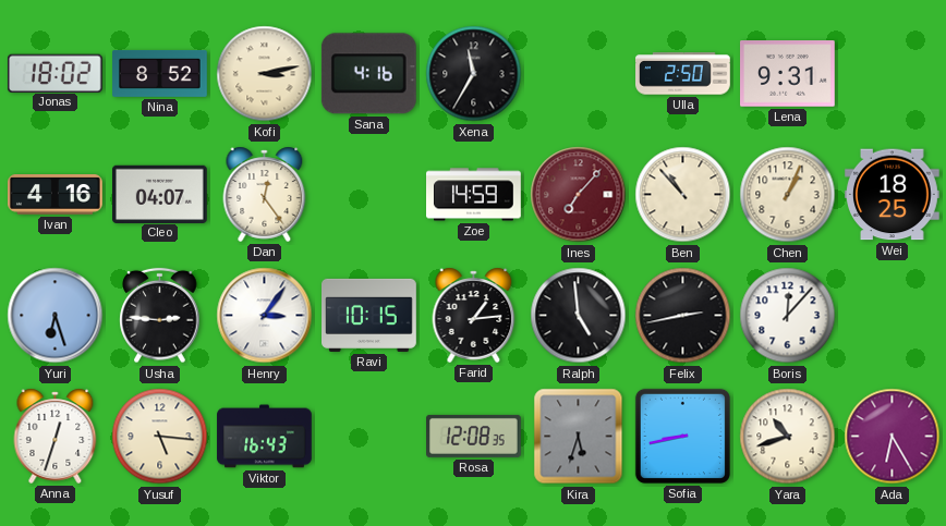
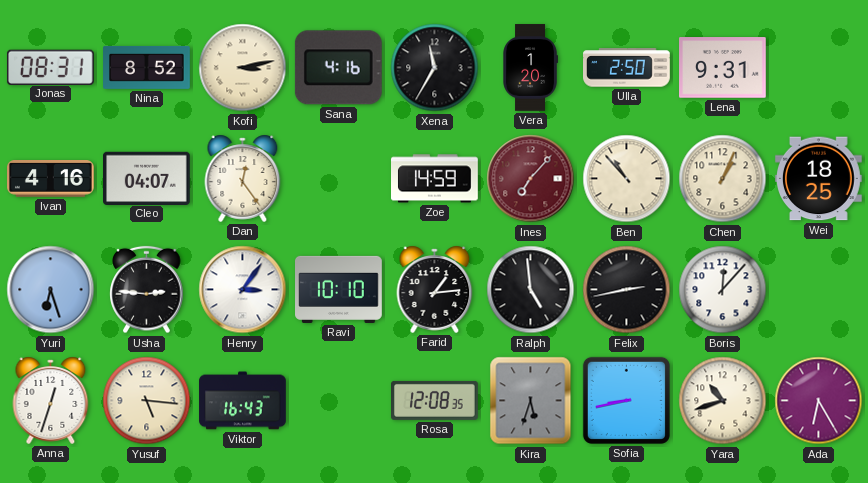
Jonas: 18:02 -> 08:31
Vera: none -> 1:20
Ravi: 10:15 -> 10:10
